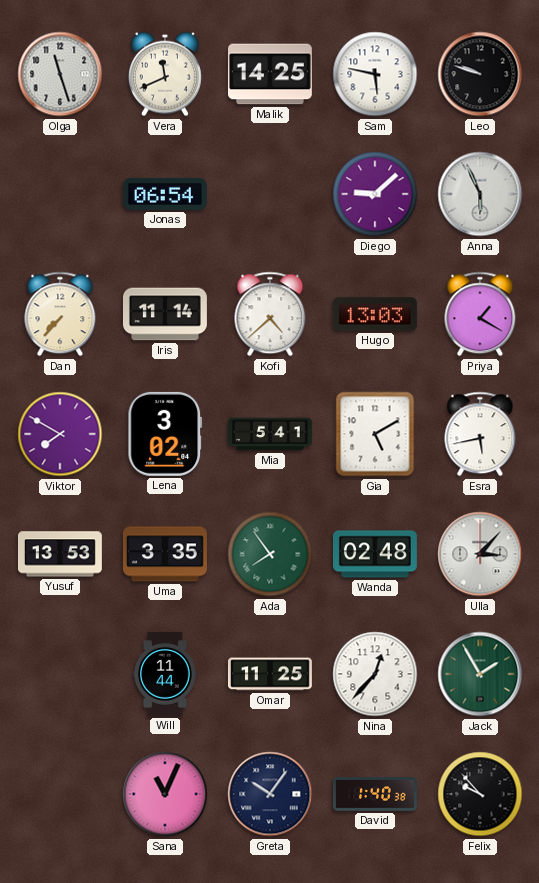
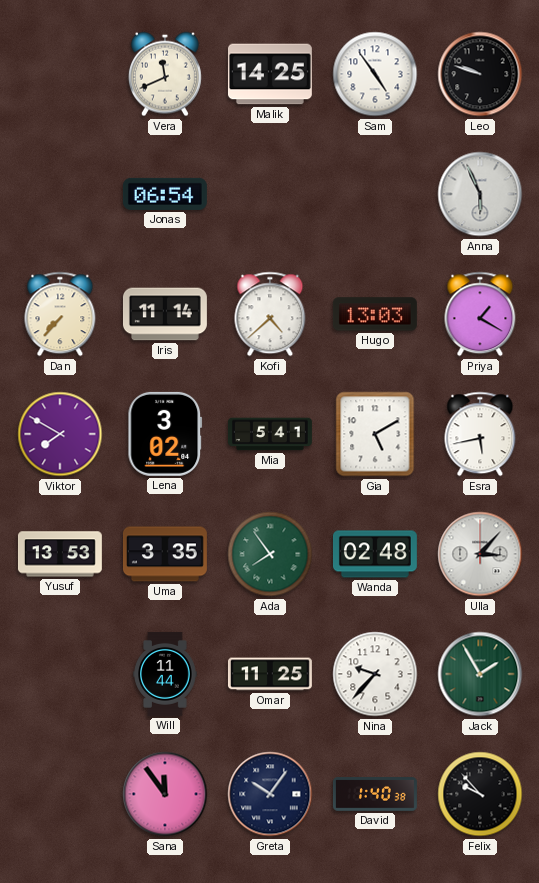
Olga: 11:27 -> none
Sam: 5:47 -> 4:54
Diego: 9:08 -> none
Nina: 12:37 -> 9:37
Sana: 11:04 -> 11:54
